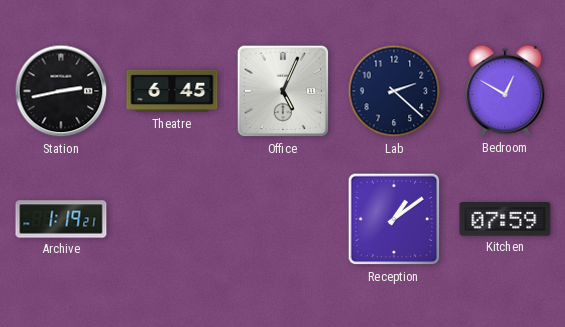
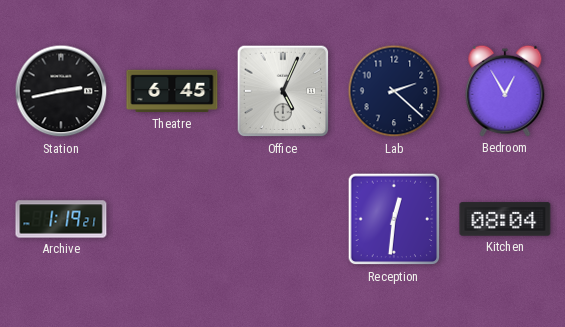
Bedroom: 12:50 -> 12:55
Reception: 1:09 -> 12:31
Kitchen: 07:59 -> 08:04
